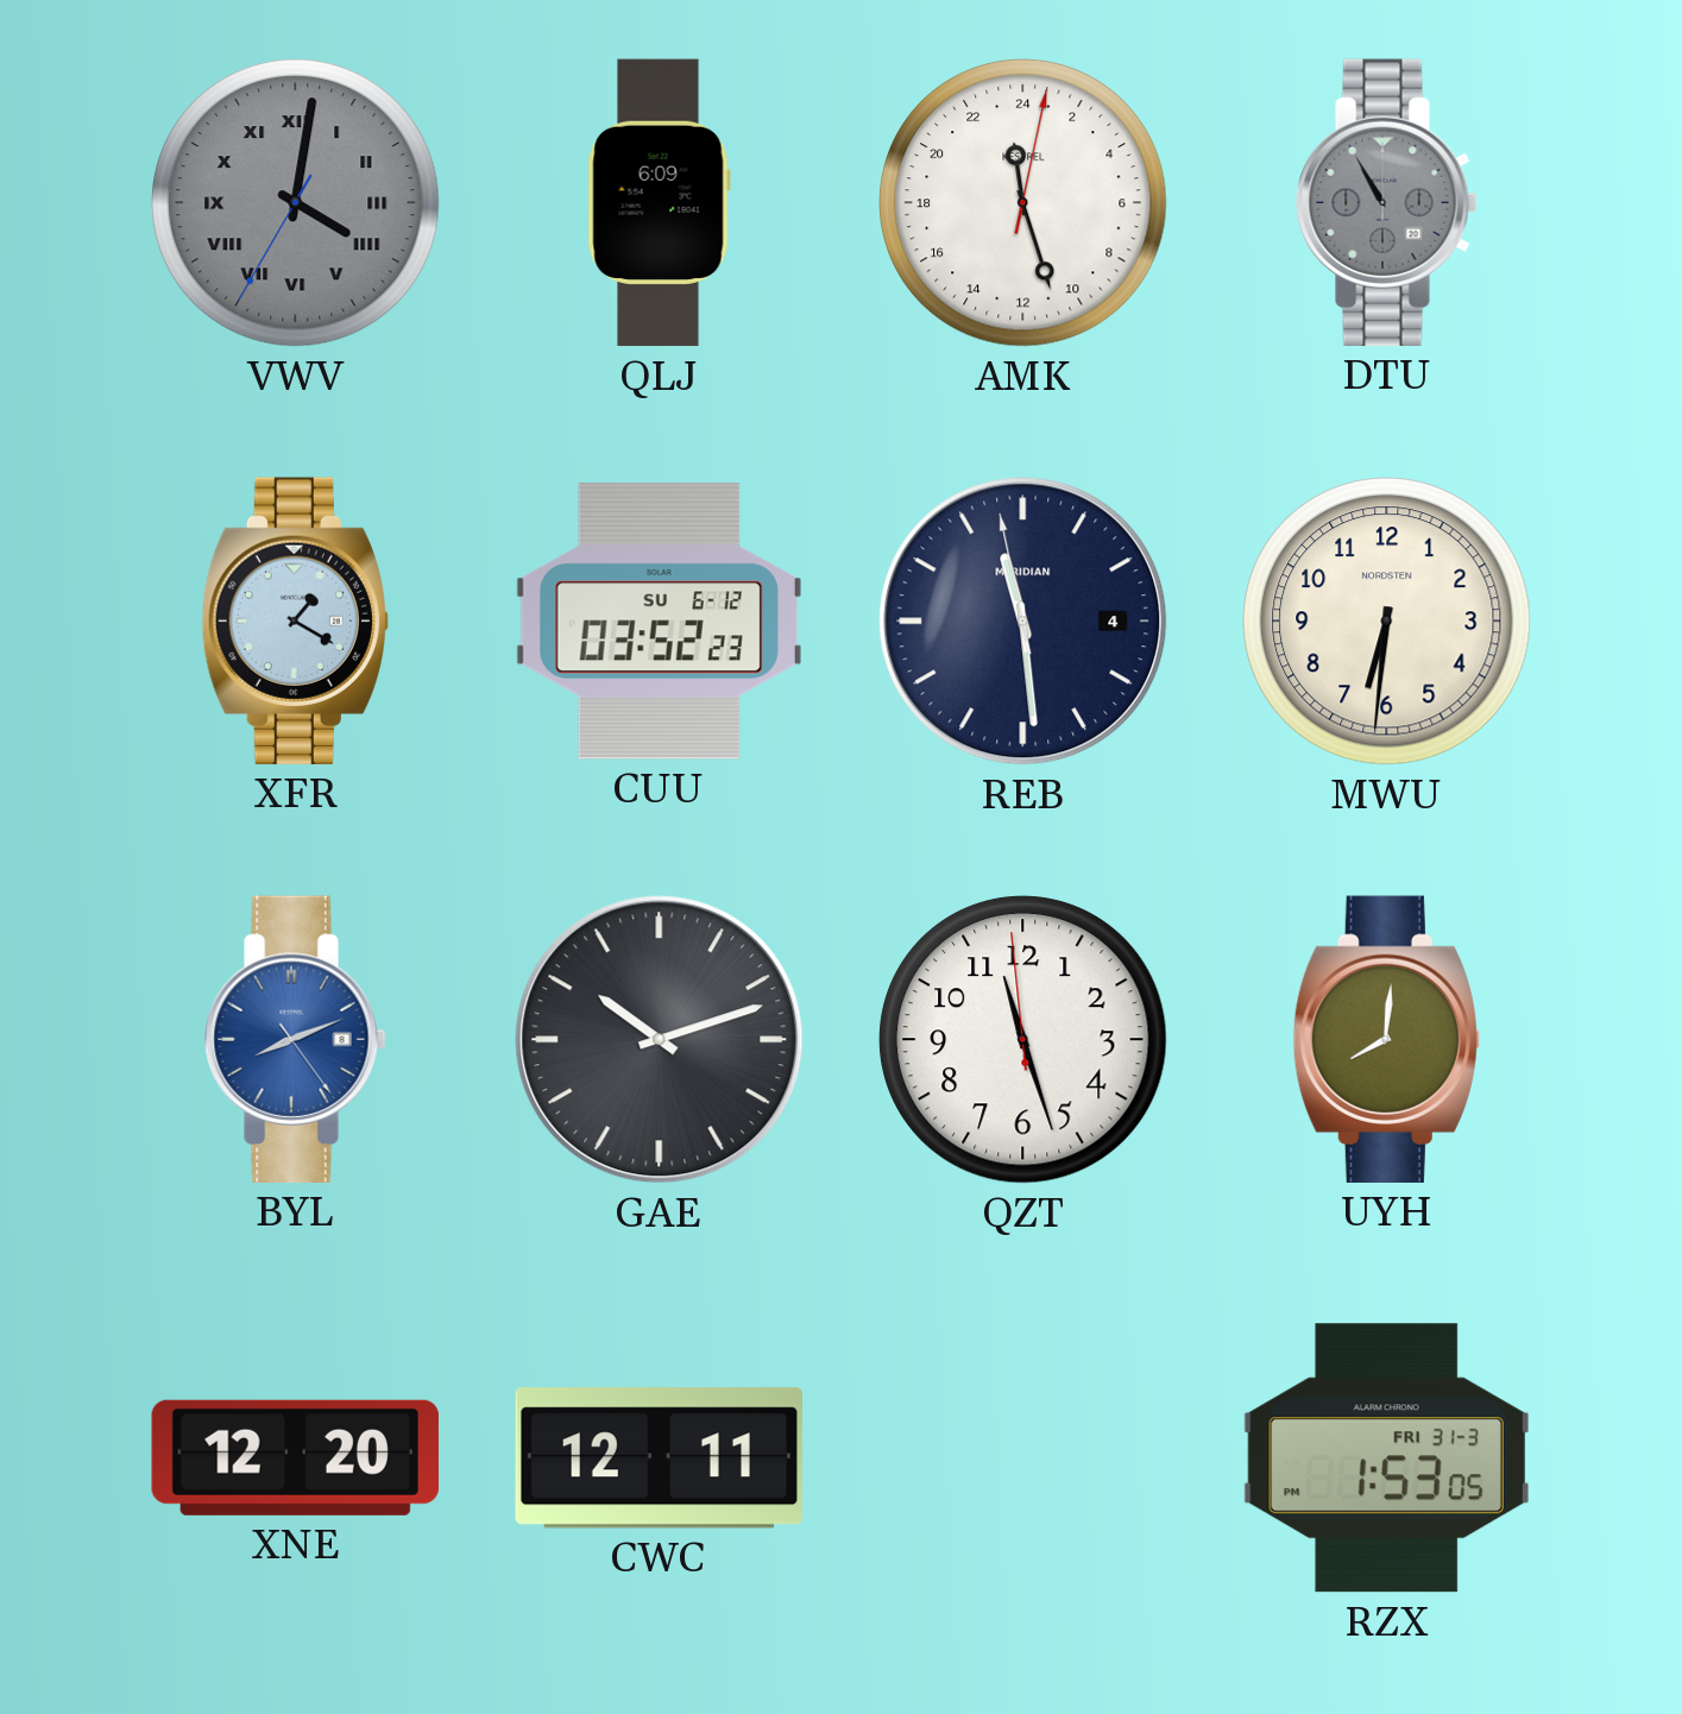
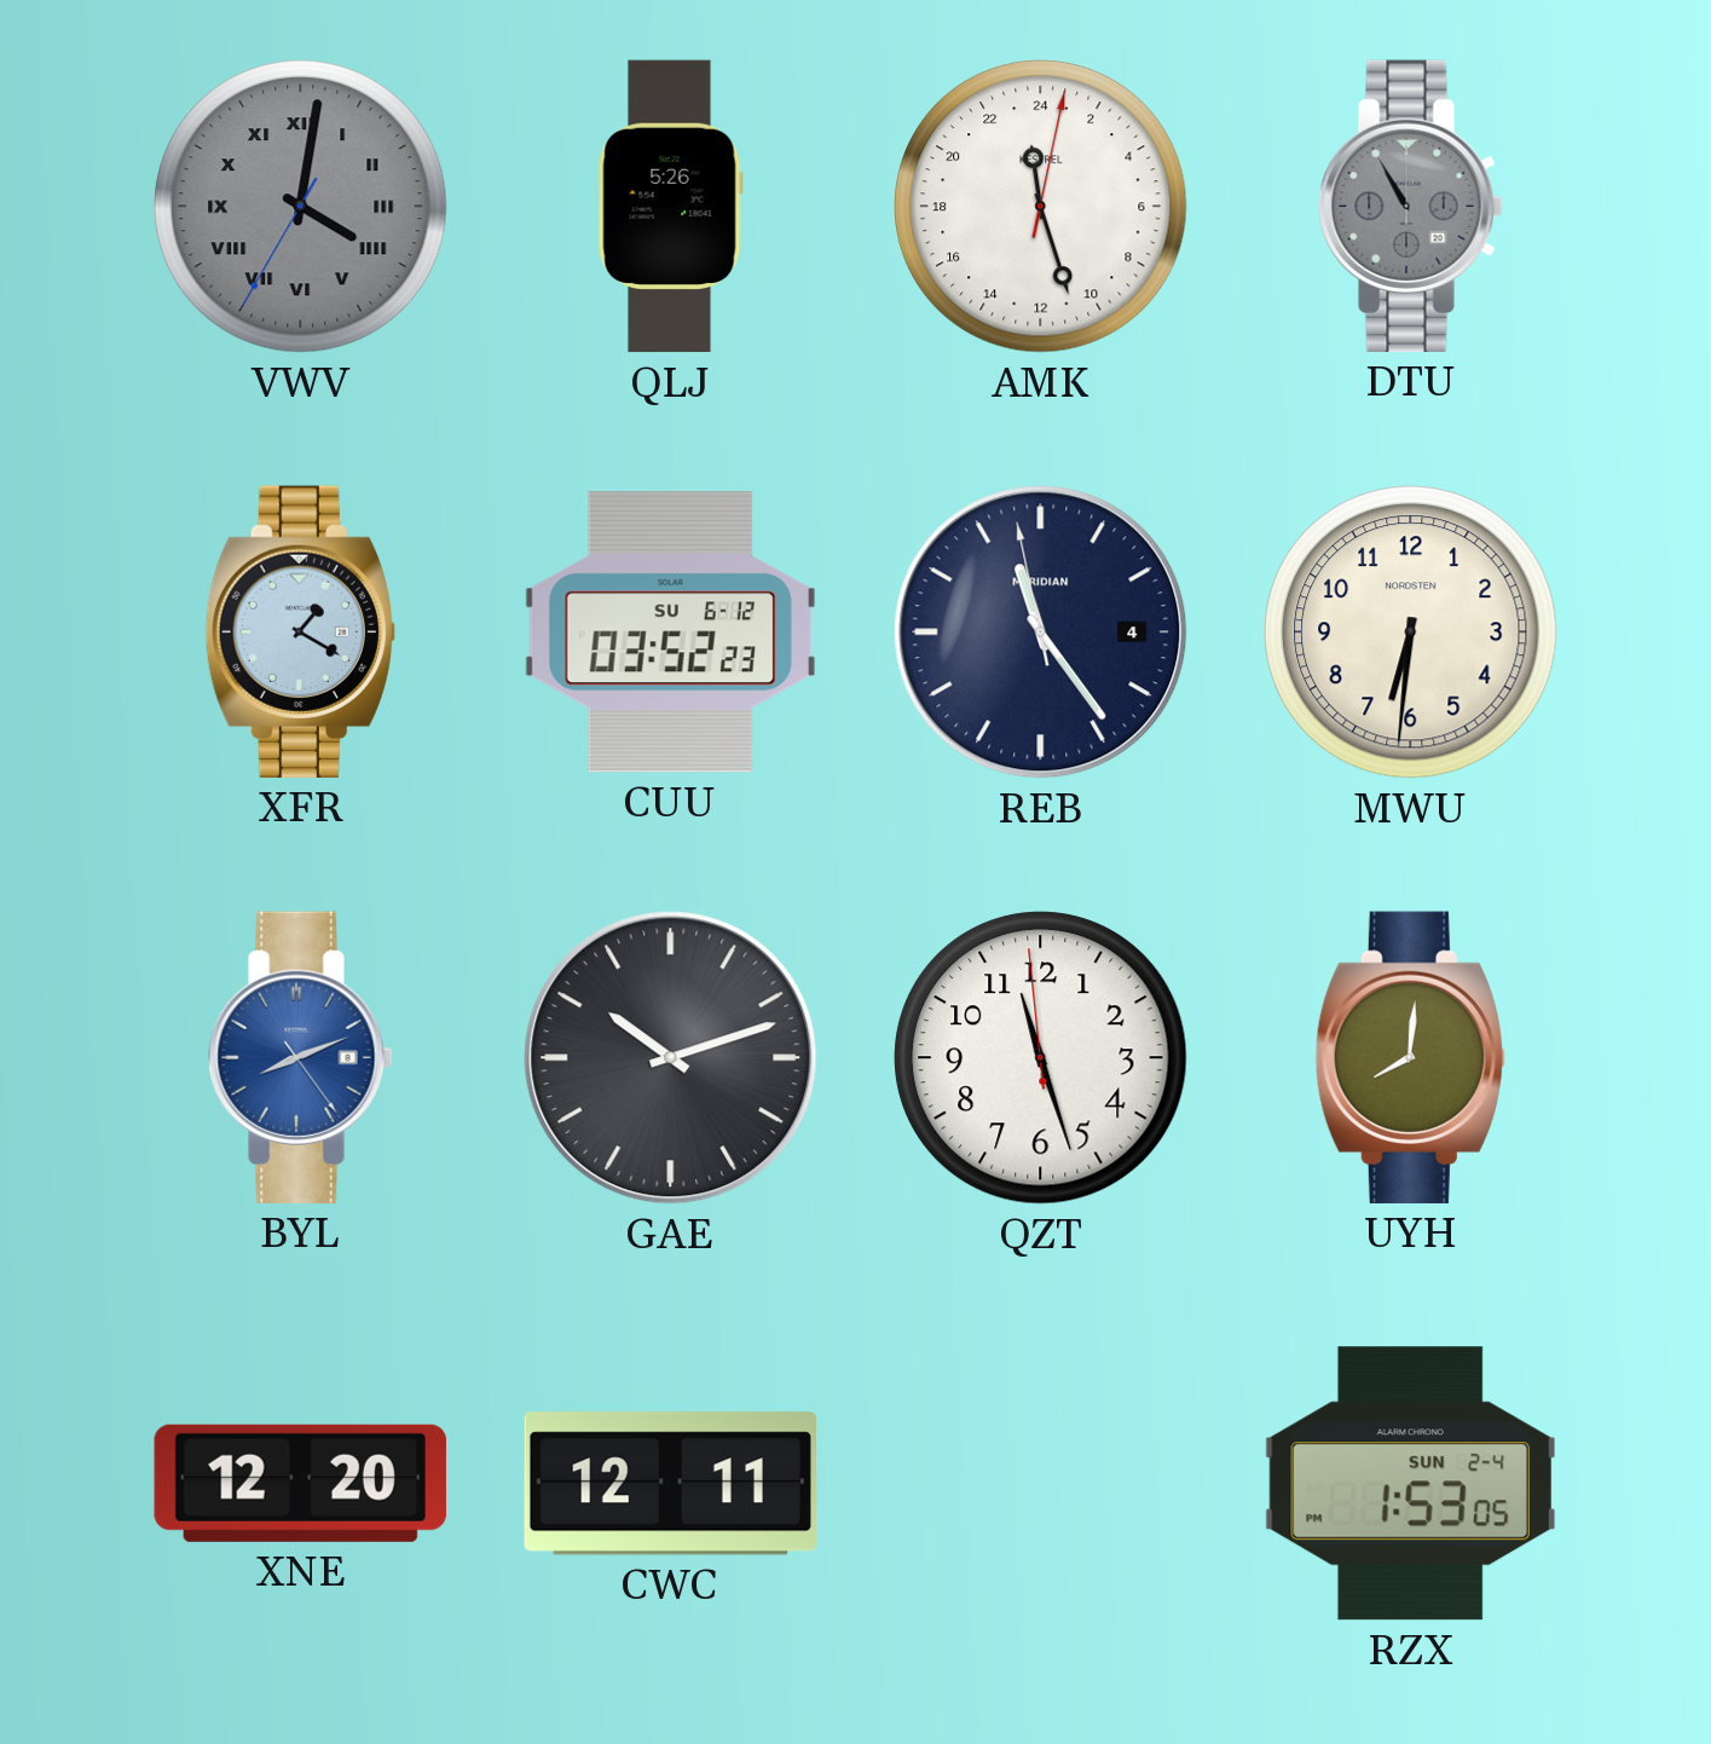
QLJ: 6:09 -> 5:26
REB: 11:28 -> 11:23
RZX date: FRI 31-3 -> SUN 2-4
